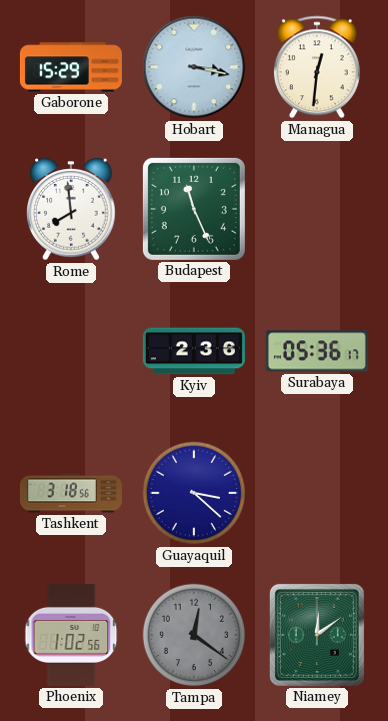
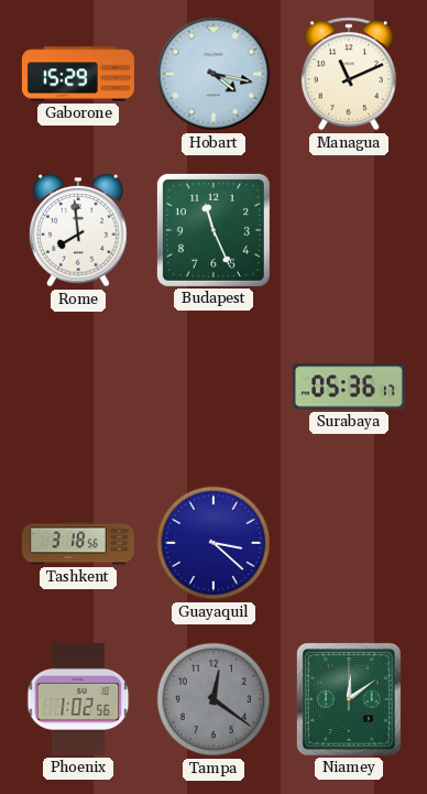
Hobart: 3:17 -> 4:17
Managua: 12:31 -> 11:11
Kyiv: 2:36 -> none
